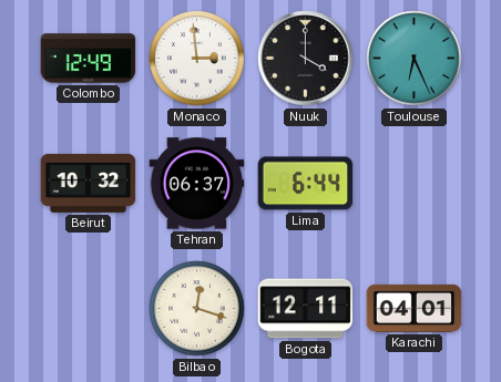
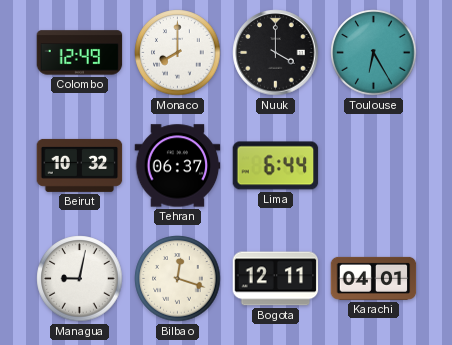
Monaco: 2:59 -> 8:00
Toulouse: 6:26 -> 6:25
Managua: none -> 9:02
